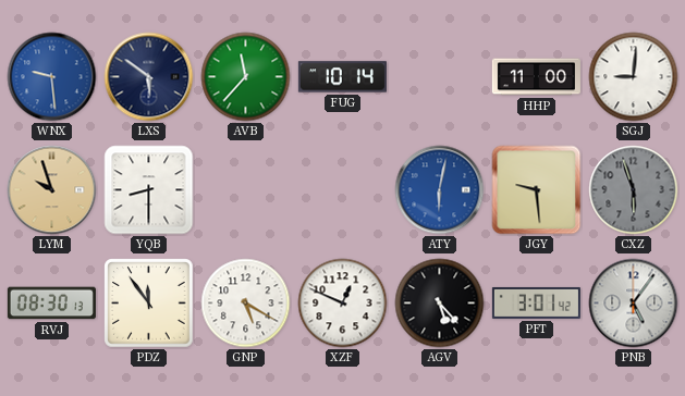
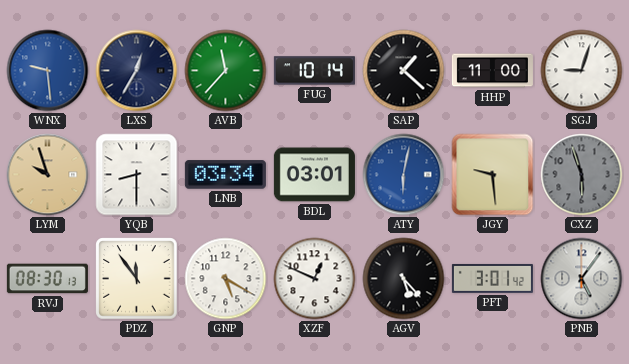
LXS: 5:51 -> 12:35
SAP: none -> 1:22
SGJ: 9:01 -> 9:03
LNB: none -> 03:34
BDL: none -> 03:01
